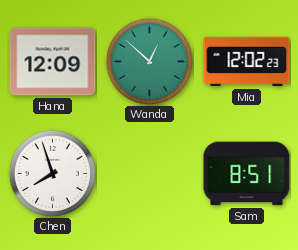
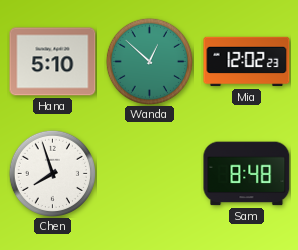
Hana: 12:09 -> 5:10
Sam: 8:51 -> 8:48
